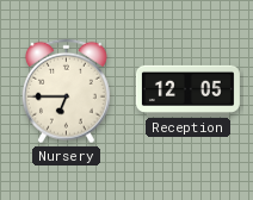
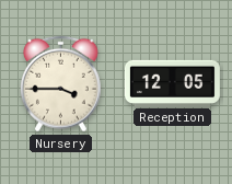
Nursery: 6:45 -> 3:45
